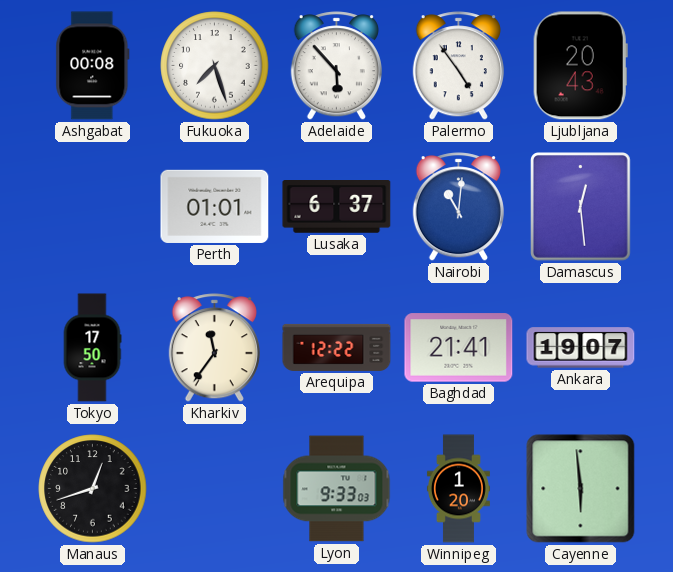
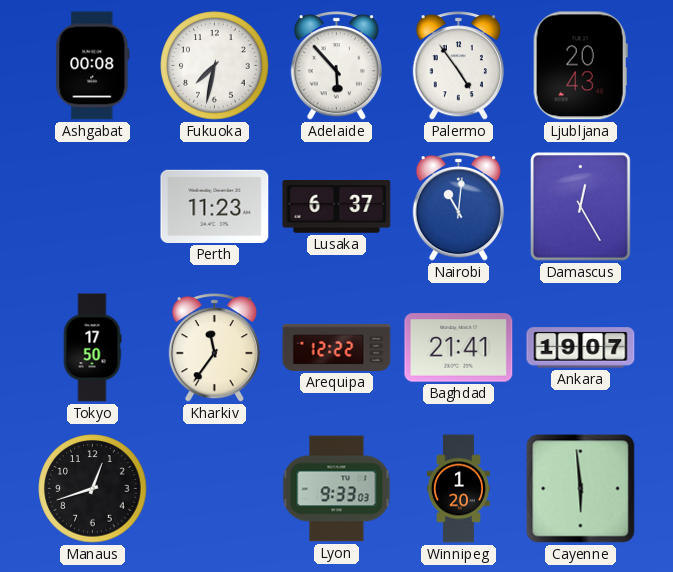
Fukuoka: 7:27 -> 7:32
Perth: 01:01 -> 11:23
Damascus: 12:29 -> 12:25
